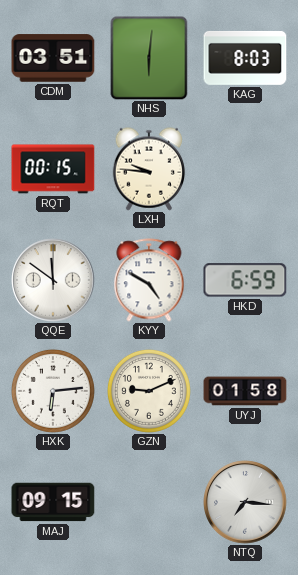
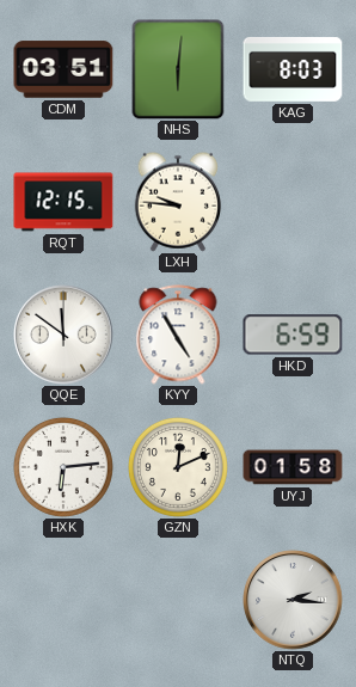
RQT: 00:15 -> 12:15
KYY: 4:50 -> 4:55
GZN: 9:11 -> 12:11
MAJ: 09:15 -> none
NTQ: 7:16 -> 2:16
